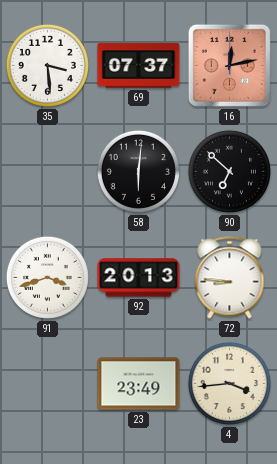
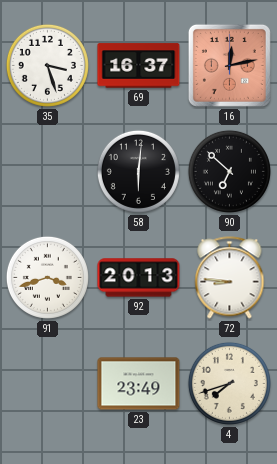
35: 3:29 -> 3:27
69: 07:37 -> 16:37
4: 3:44 -> 7:42
